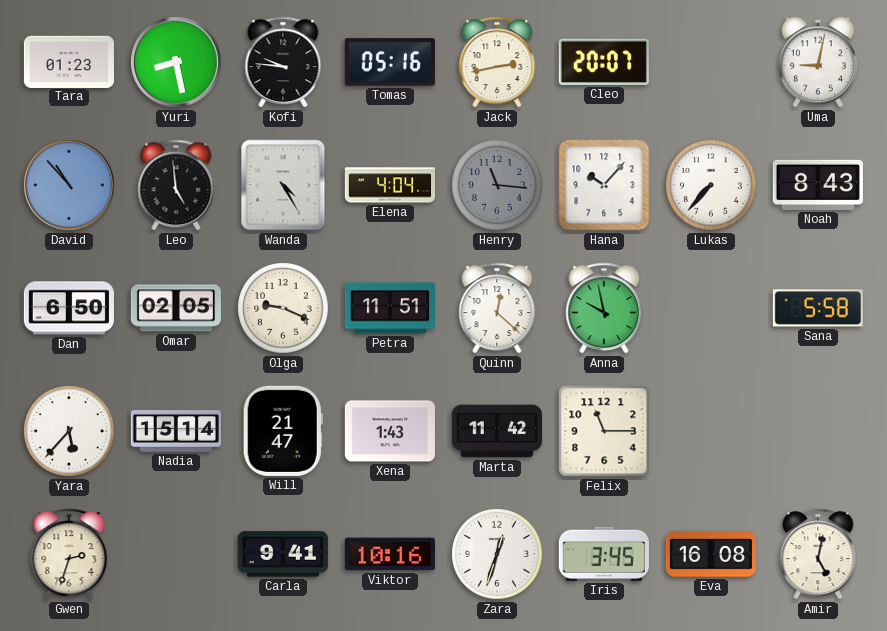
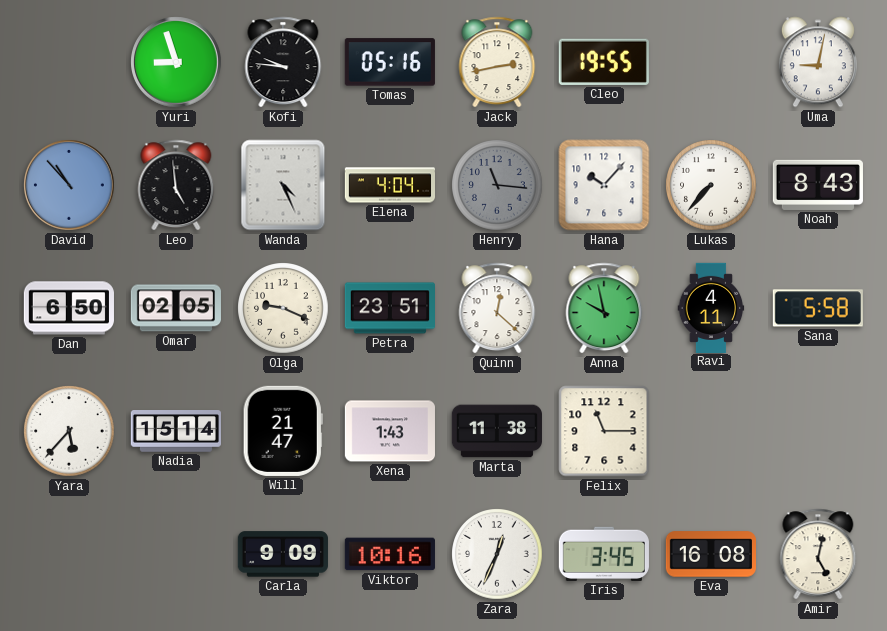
Tara: 01:23 -> none
Yuri: 8:28 -> 8:57
Cleo: 20:07 -> 19:55
Wanda: 4:25 -> 4:26
Petra: 11:51 -> 23:51
Ravi: none -> 4:11
Marta: 11:42 -> 11:38
Gwen: 2:33 -> none
Carla: 9:41 -> 9:09
Zara: 12:33 -> 12:34
